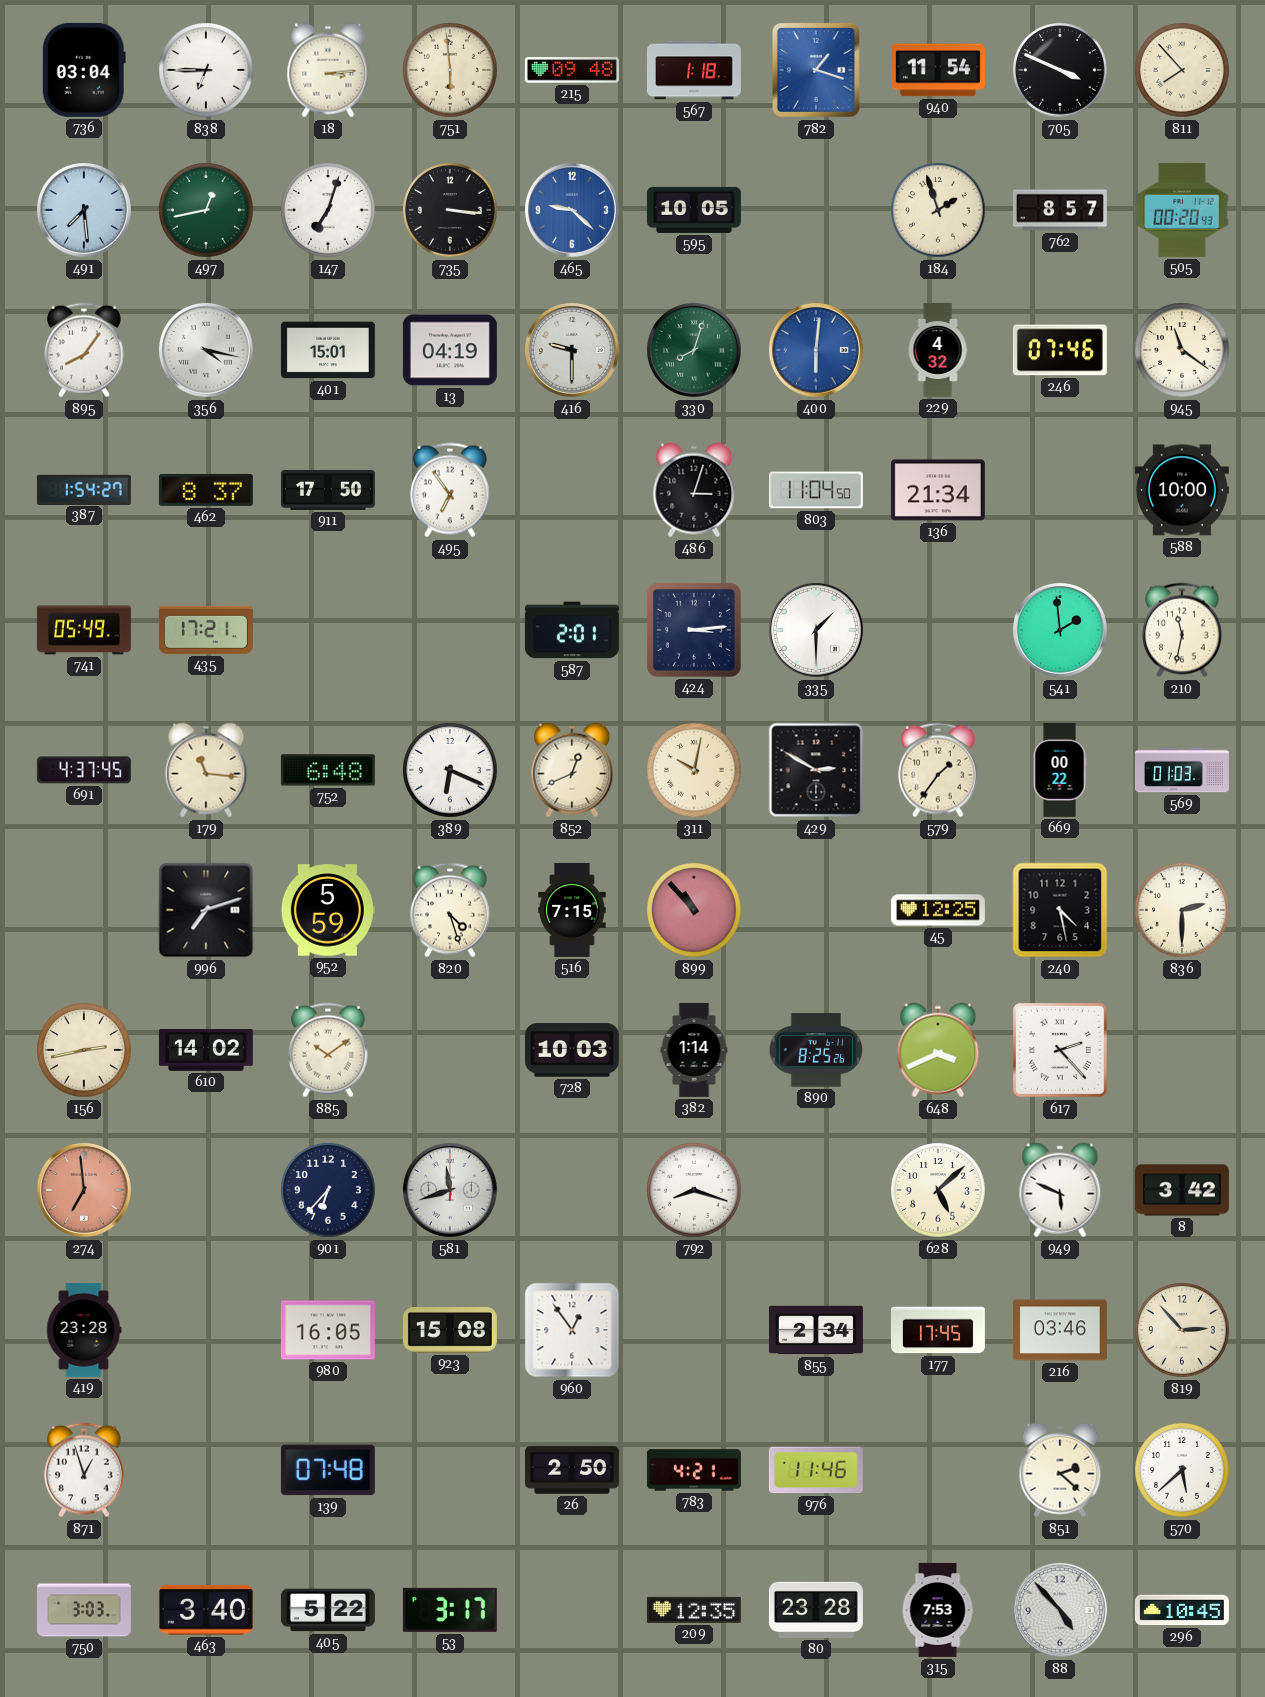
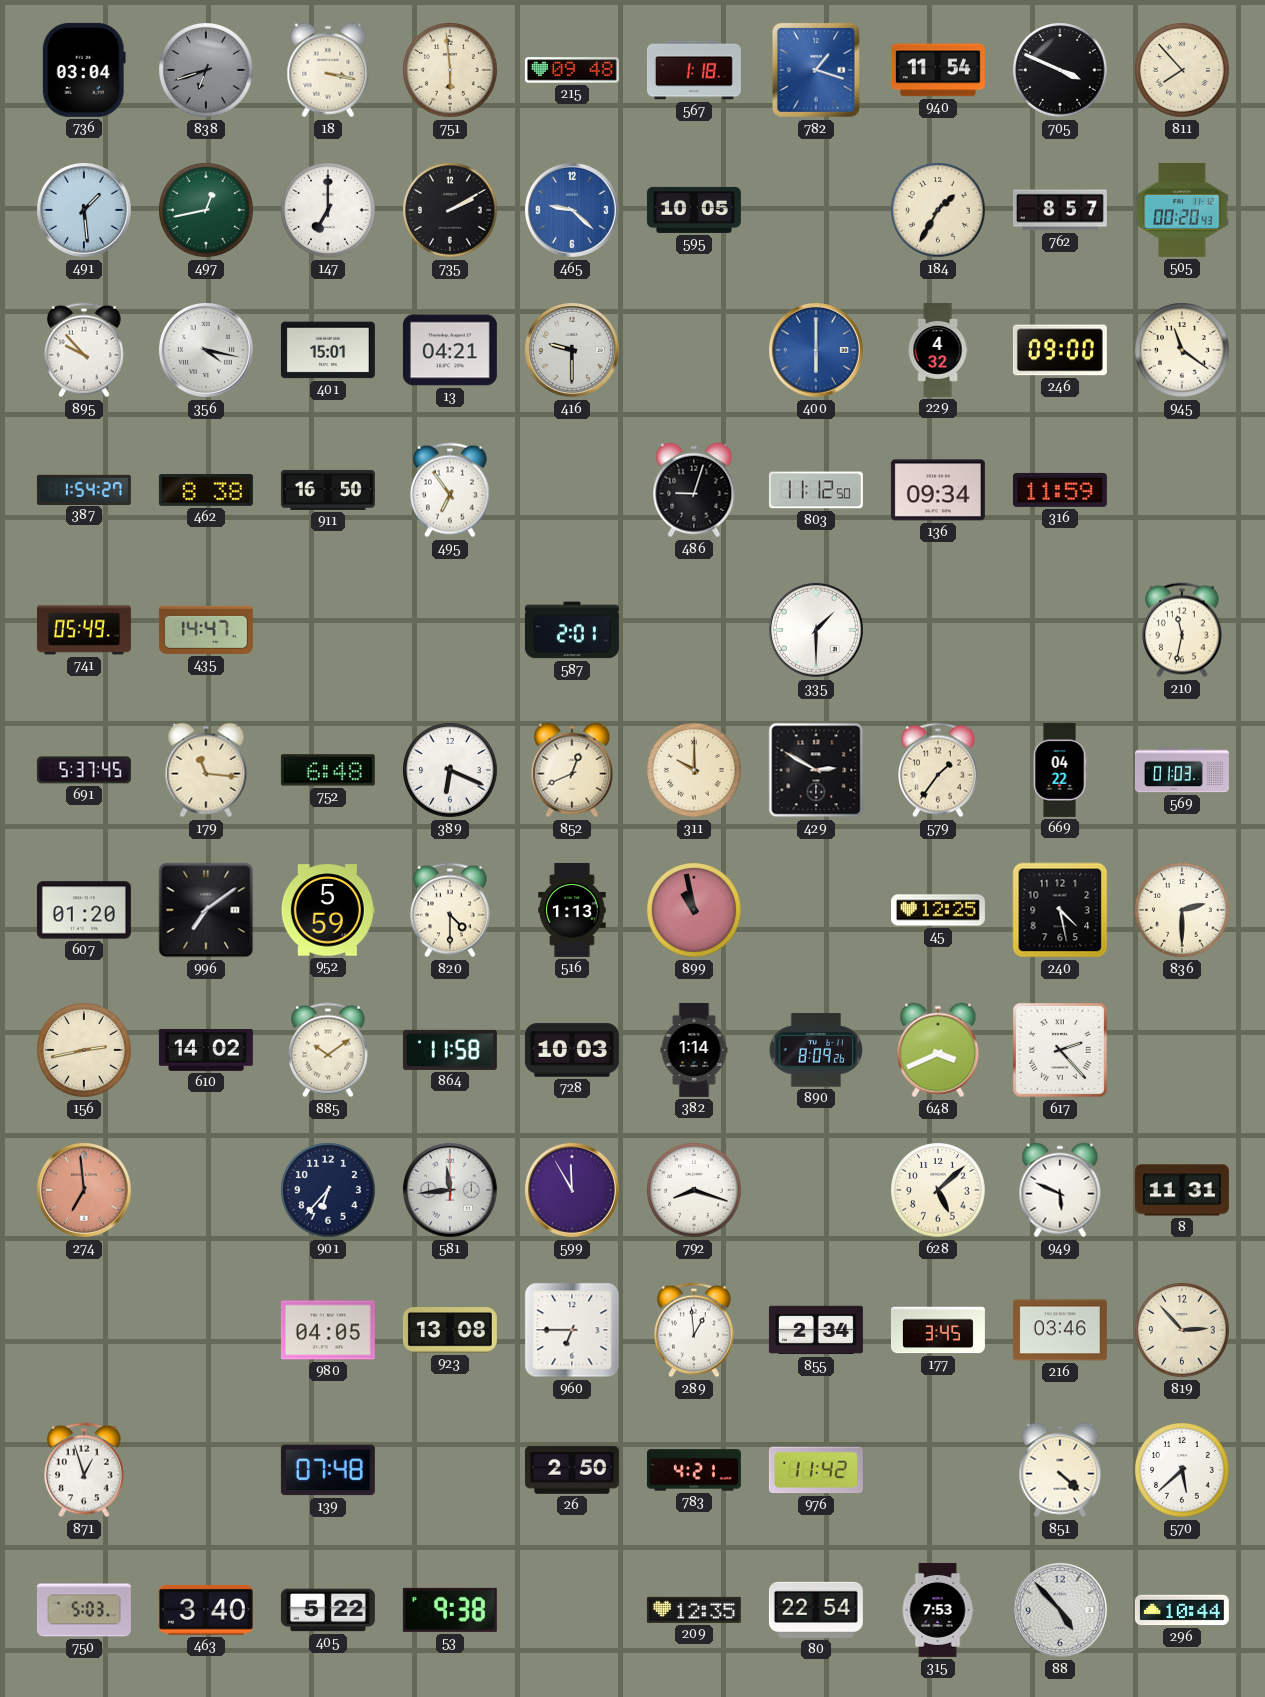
838: 6:45 -> 6:42
838 dial: white -> grey
18: 3:14 -> 3:17
491: 7:29 -> 1:29
147: 7:03 -> 7:00
735: 3:16 -> 2:10
184: 1:57 -> 1:35
895: 8:06 -> 9:53
13: 04:19 -> 04:21
330: 8:03 -> none
400: 6:01 -> 6:00
246: 07:46 -> 09:00
462: 8:37 -> 8:38
911: 17:50 -> 16:50
486: 3:03 -> 9:03
803: 11:04 -> 11:12
136: 21:34 -> 09:34
316: none -> 11:59
588: 10:00 -> none
435: 17:21 -> 14:47
424: 3:14 -> none
541: 1:59 -> none
691: 4:37 -> 5:37
311: 10:02 -> 10:00
669: 00:22 -> 04:22
607: none -> 01:20
996: 7:12 -> 7:09
820: 4:27 -> 4:30
516: 7:15 -> 1:13
899: 10:53 -> 10:58
864: none -> 11:58
890: 8:25 -> 8:09
581: 11:42 -> 11:44
599: none -> 11:55
8: 3:42 -> 11:31
419: 23:28 -> none
980: 16:05 -> 04:05
923: 15:08 -> 13:08
960: 12:54 -> 6:45
289: none -> 12:59
177: 17:45 -> 3:45
976: 11:46 -> 11:42
851: 2:22 -> 4:22
750: 3:03 -> 5:03
53: 3:17 -> 9:38
80: 23:28 -> 22:54
296: 10:45 -> 10:44
